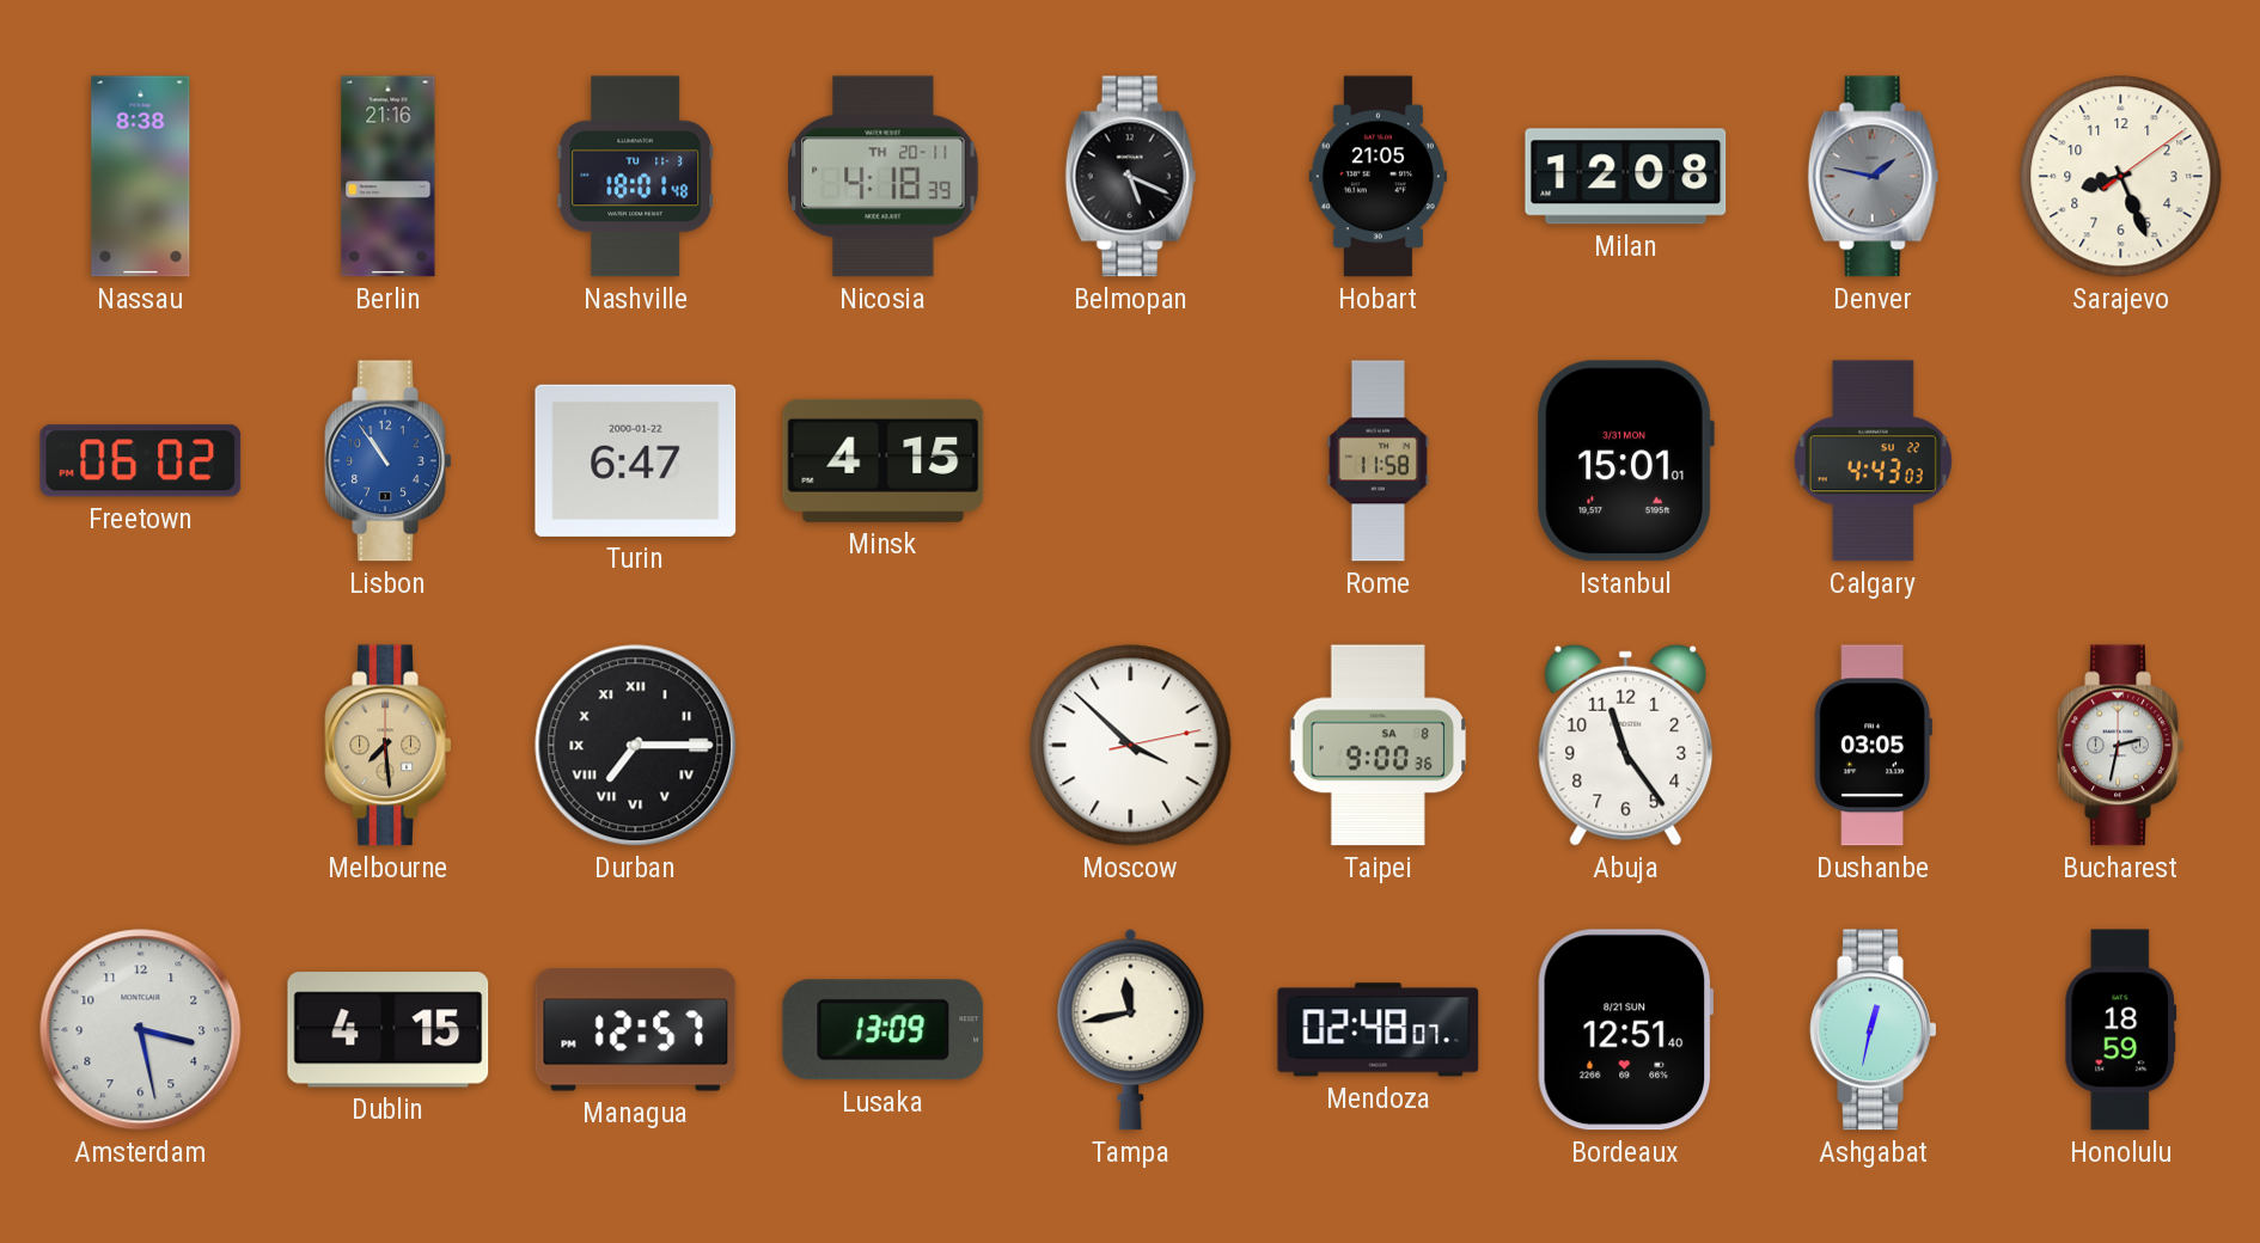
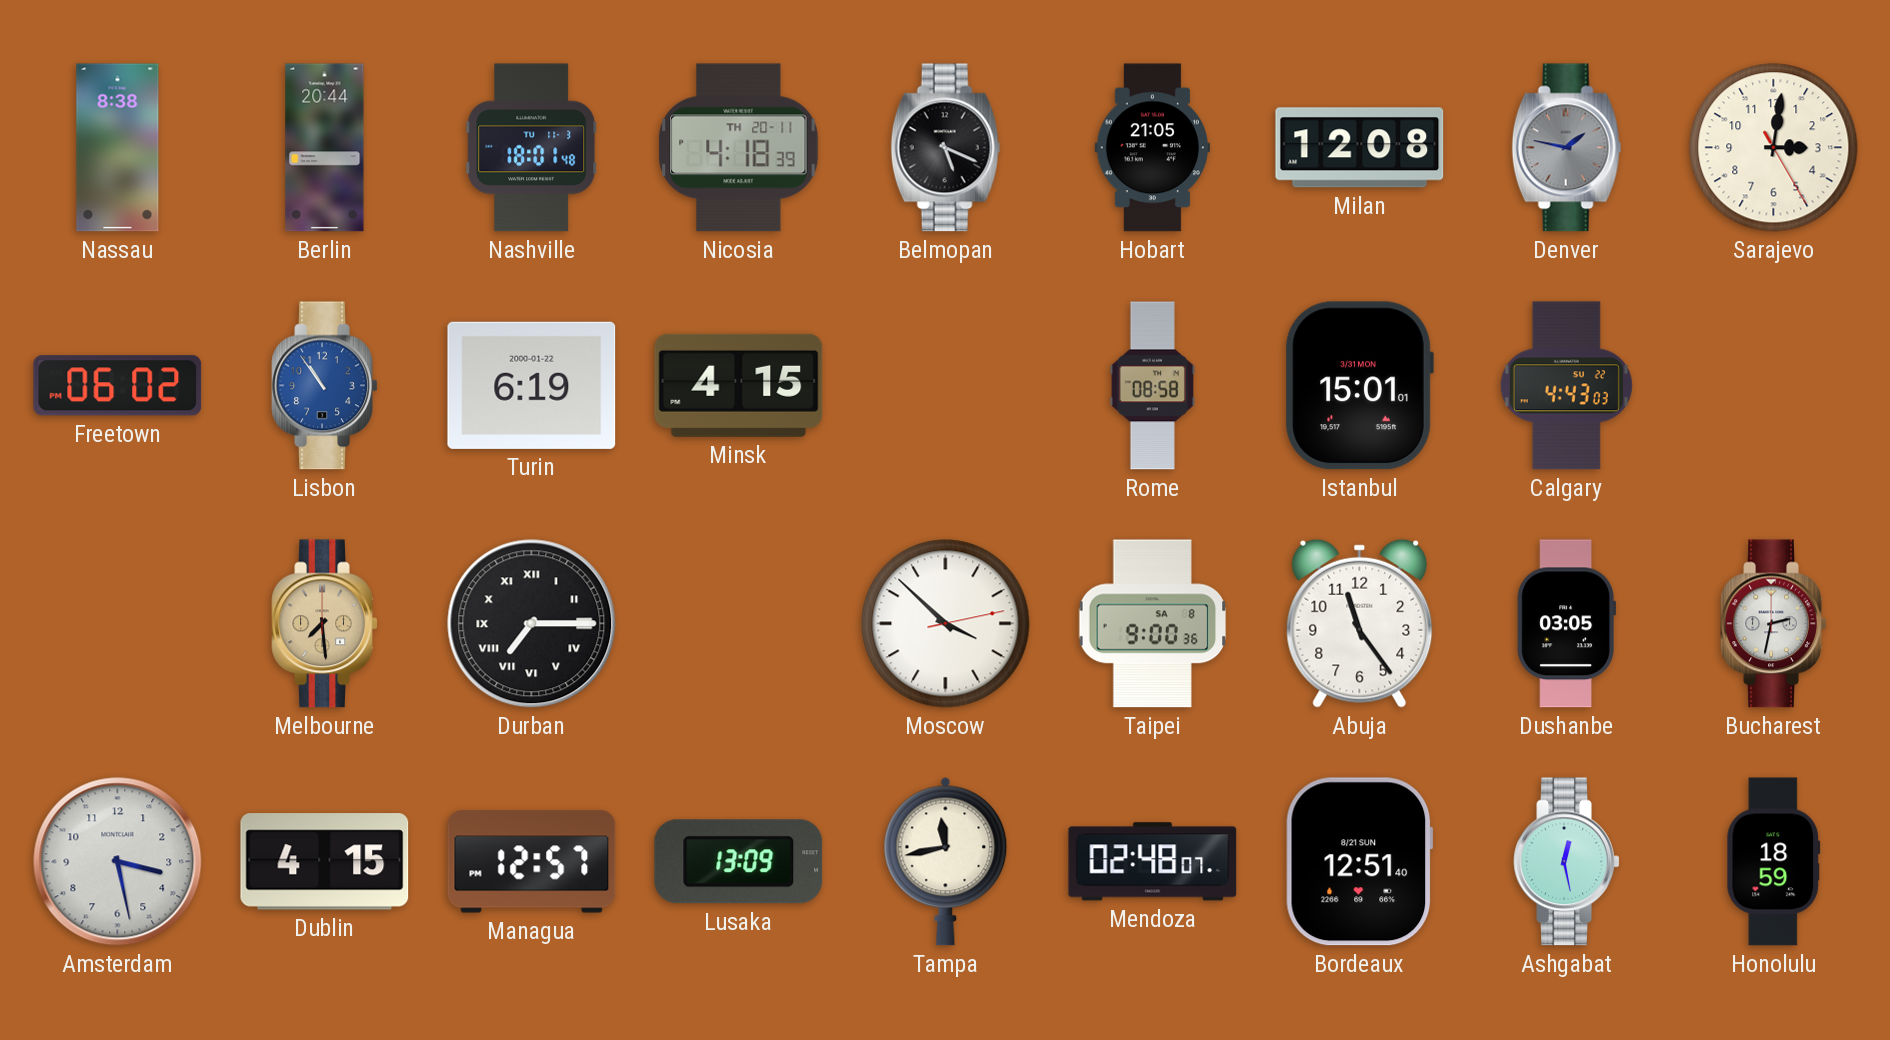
Berlin: 21:16 -> 20:44
Sarajevo: 8:26 -> 3:01
Turin: 6:47 -> 6:19
Rome: 11:58 -> 08:58
Ashgabat: 12:32 -> 12:28
